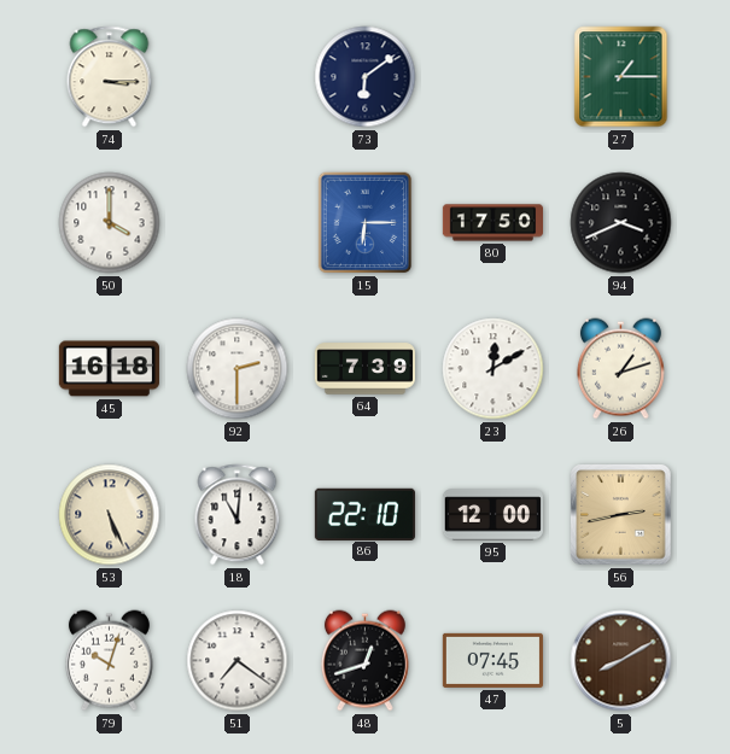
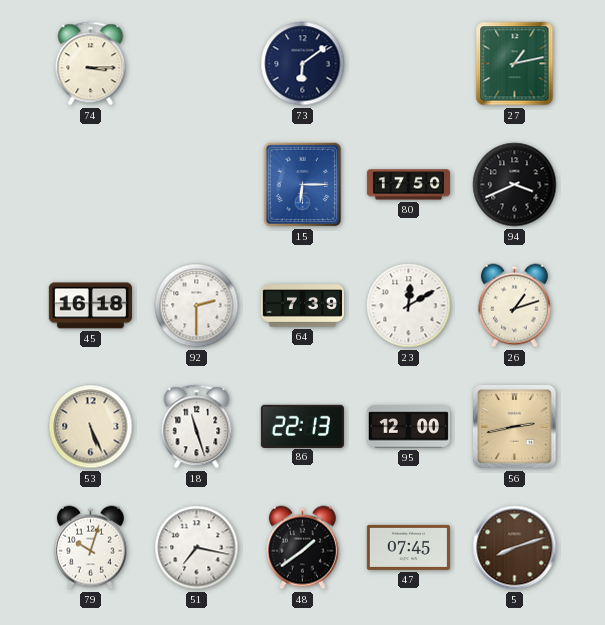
27: 1:15 -> 1:13
50: 4:00 -> none
18: 11:01 -> 11:27
86: 22:10 -> 22:13
51: 7:21 -> 7:17
48: 12:42 -> 1:39
5: 8:10 -> 8:12
